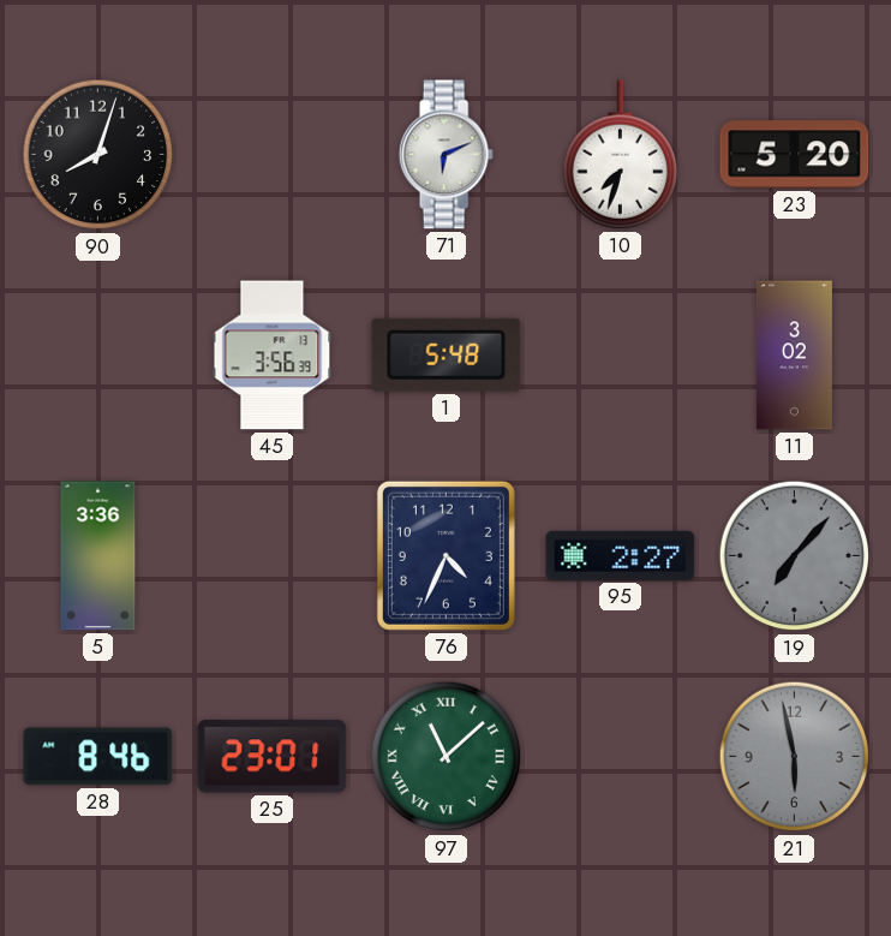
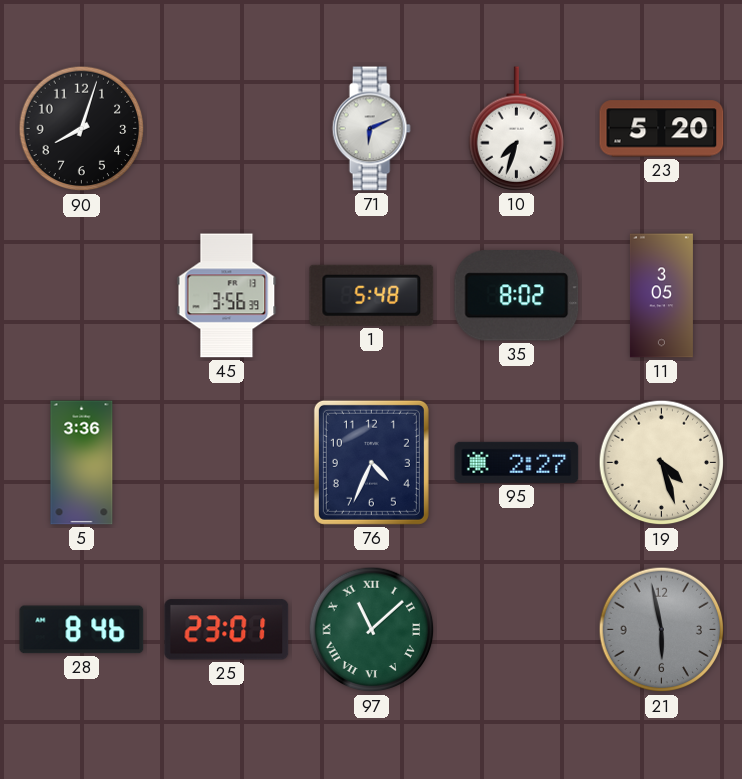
35: none -> 8:02
11: 3:02 -> 3:05
19: 7:07 -> 4:27
19 dial: grey -> cream
